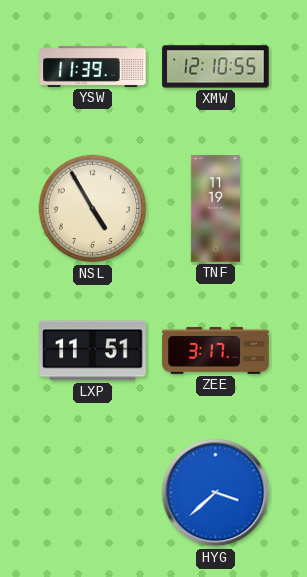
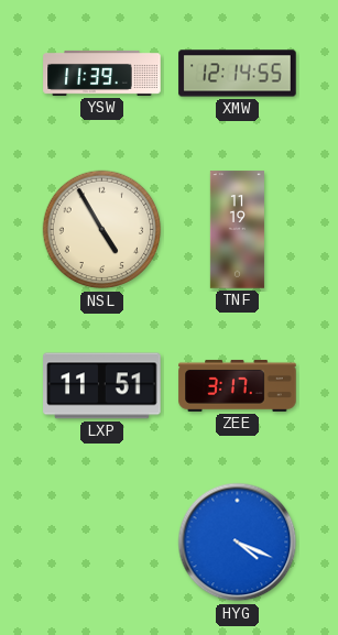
XMW: 12:10 -> 12:14
HYG: 3:38 -> 4:19
